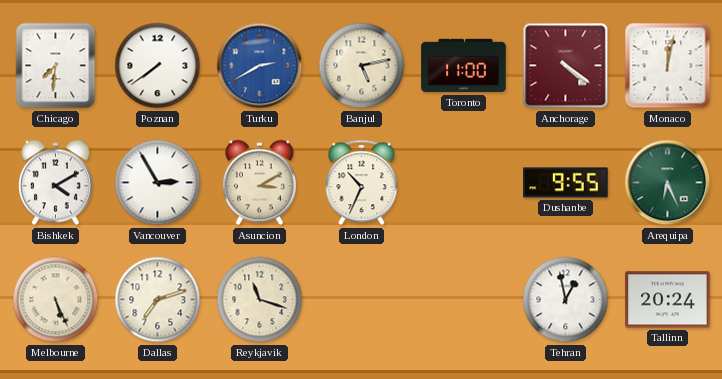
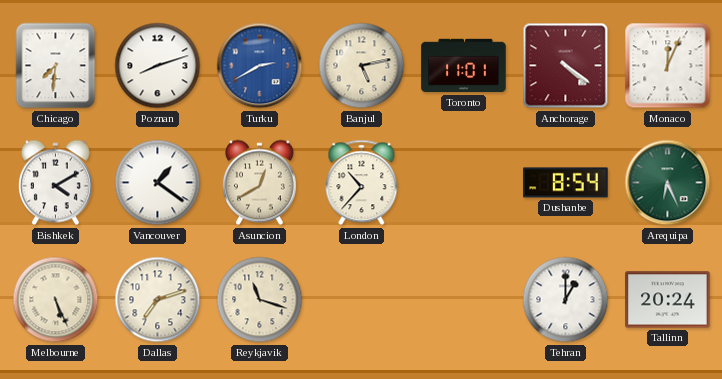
Poznan: 7:39 -> 8:12
Toronto: 11:00 -> 11:01
Monaco: 12:02 -> 12:04
Vancouver: 2:55 -> 1:21
Asuncion: 3:10 -> 12:40
London: 10:34 -> 10:37
Dushanbe: 9:55 -> 8:54
Tehran: 12:58 -> 1:00
